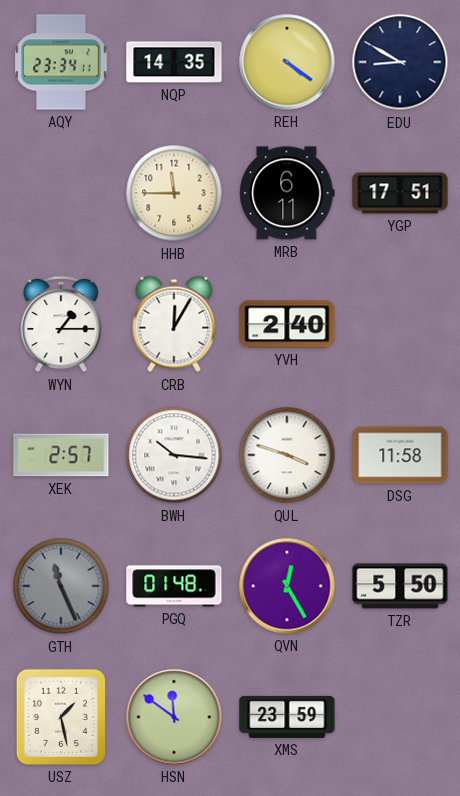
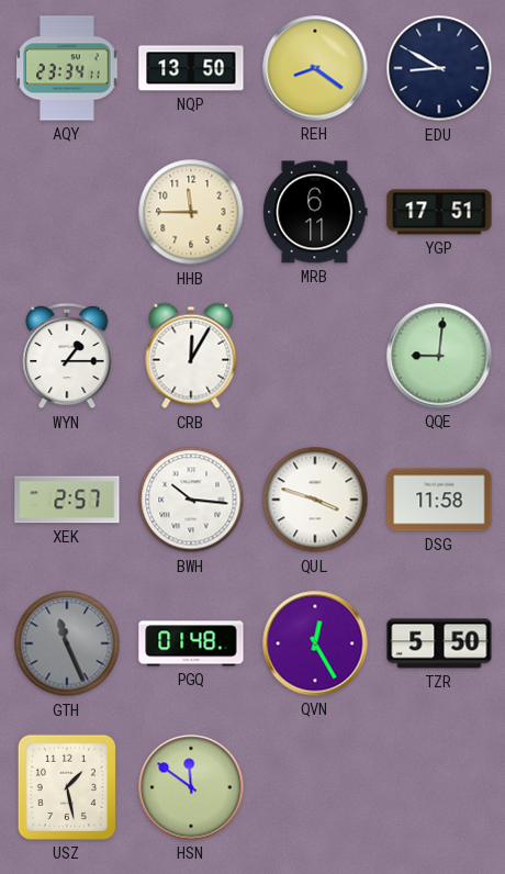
NQP: 14:35 -> 13:50
REH: 4:21 -> 8:21
YVH: 2:40 -> none
QQE: none -> 9:01
XMS: 23:59 -> none
